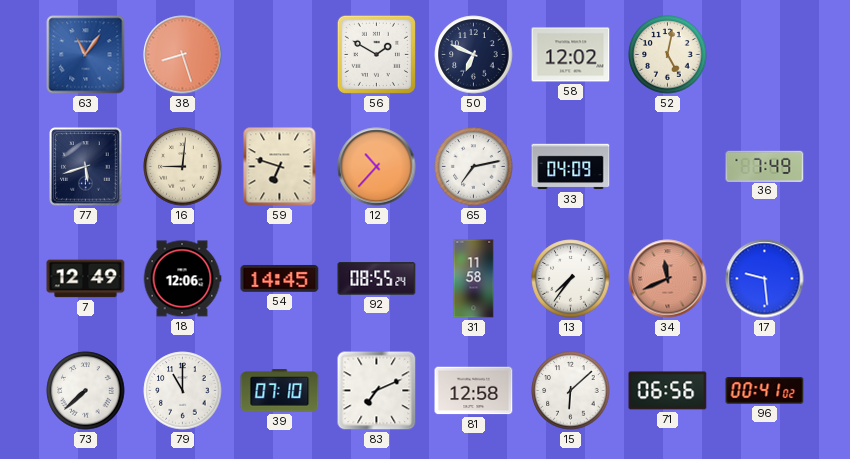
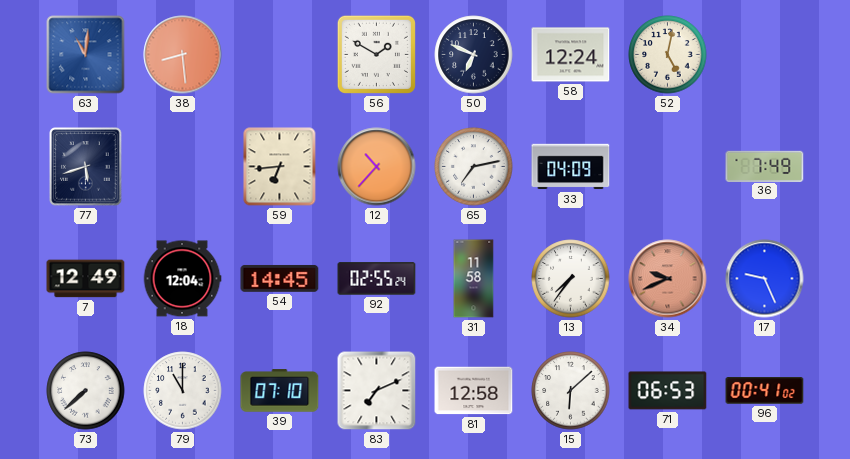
63: 11:06 -> 11:01
38: 8:27 -> 8:29
58: 12:02 -> 12:24
16: 9:01 -> none
59: 6:48 -> 6:44
18: 12:06 -> 12:04
92: 08:55 -> 02:55
34: 11:41 -> 9:41
17: 9:29 -> 9:26
71: 06:56 -> 06:53
